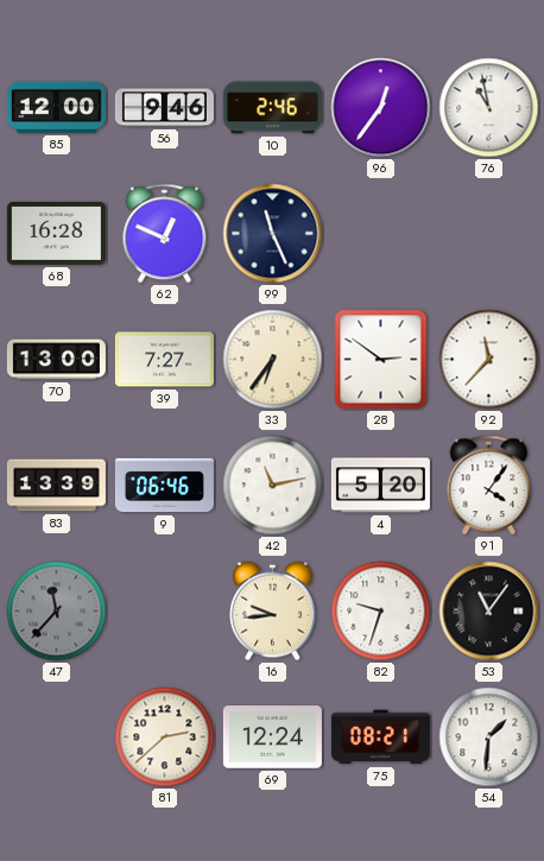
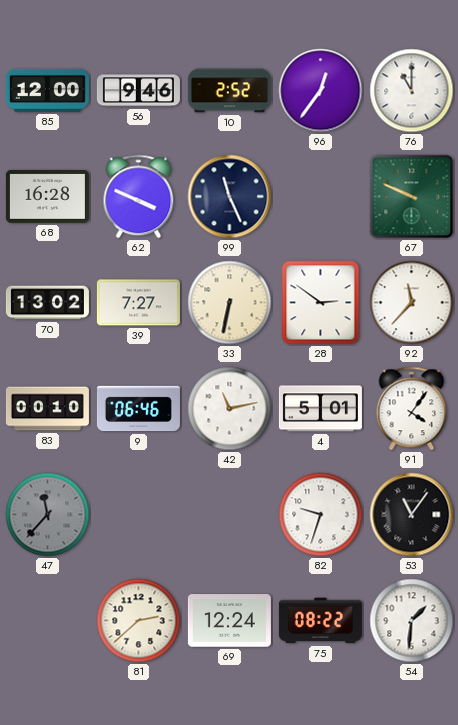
10: 2:46 -> 2:52
76: 10:58 -> 11:00
62: 12:49 -> 3:49
67: none -> 9:49
70: 13:00 -> 13:02
33: 6:36 -> 6:32
83: 13:39 -> 00:10
4: 5:20 -> 5:01
16: 9:44 -> none
75: 08:21 -> 08:22
